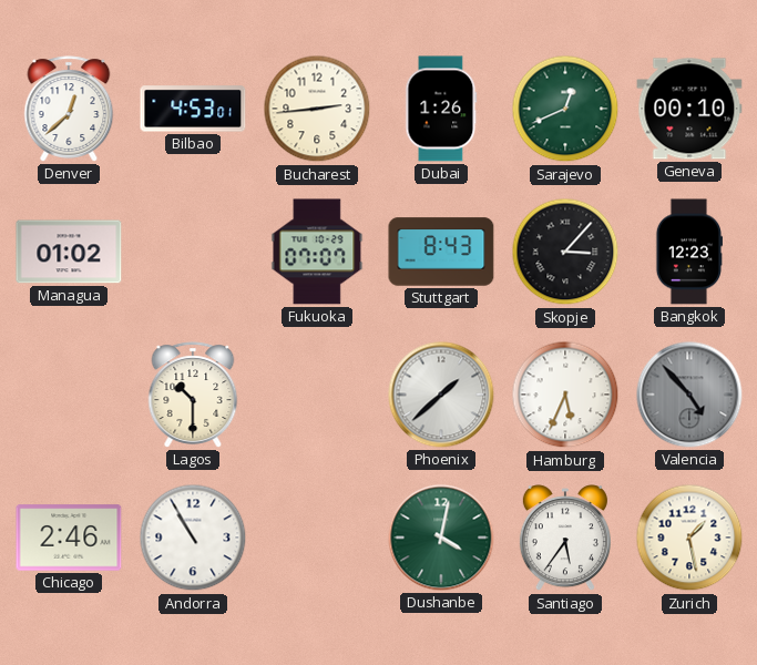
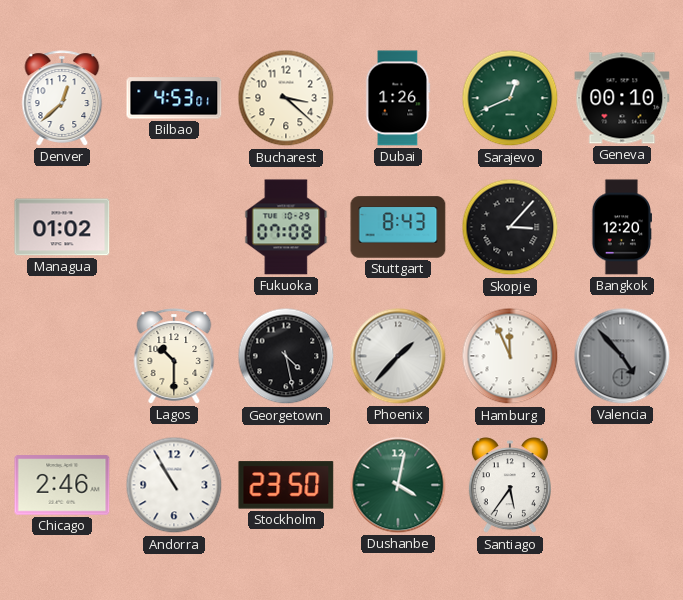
Bucharest: 2:44 -> 3:22
Fukuoka: 07:07 -> 07:08
Bangkok: 12:23 -> 12:20
Georgetown: none -> 4:28
Phoenix: 1:38 -> 1:37
Hamburg: 5:34 -> 11:56
Stockholm: none -> 23:50
Zurich: 1:28 -> none
